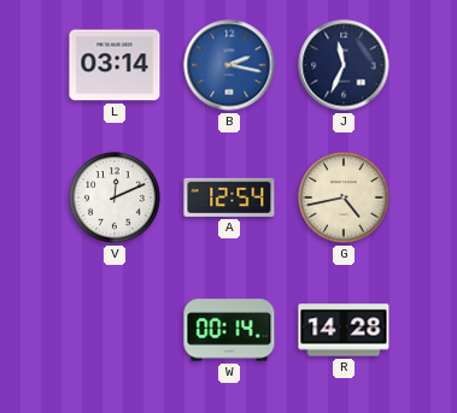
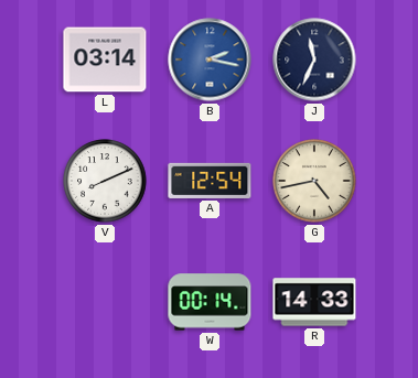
V: 12:11 -> 8:11
R: 14:28 -> 14:33
